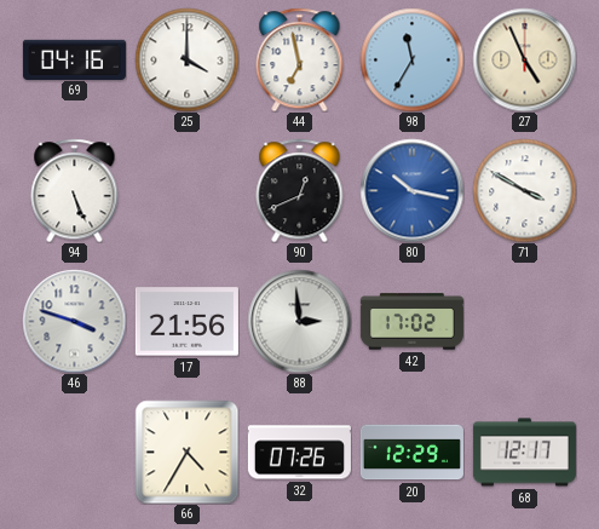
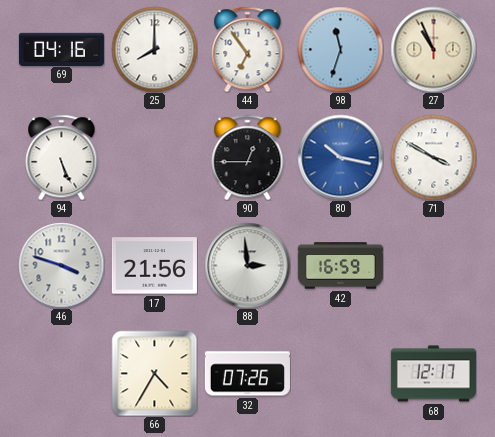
25: 4:00 -> 8:00
44: 6:58 -> 6:54
98: 11:35 -> 11:33
27: 4:56 -> 10:56
90: 12:41 -> 12:45
42: 17:02 -> 16:59
20: 12:29 -> none
